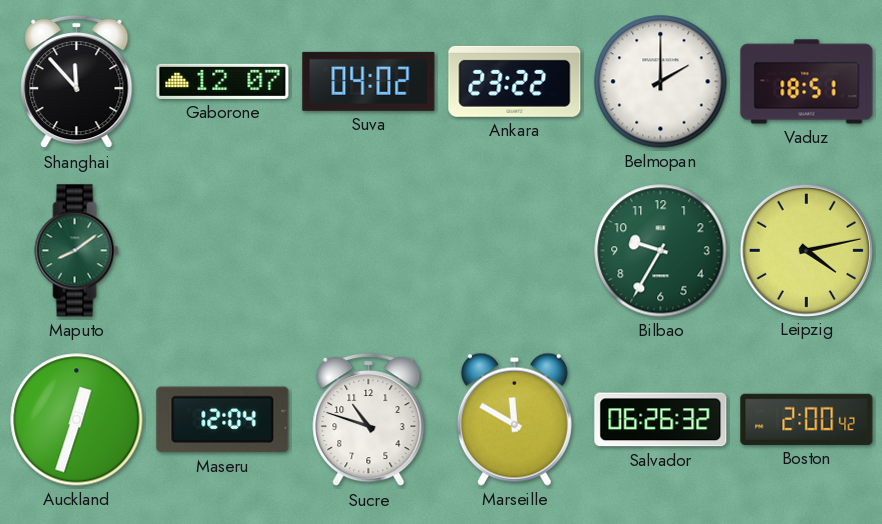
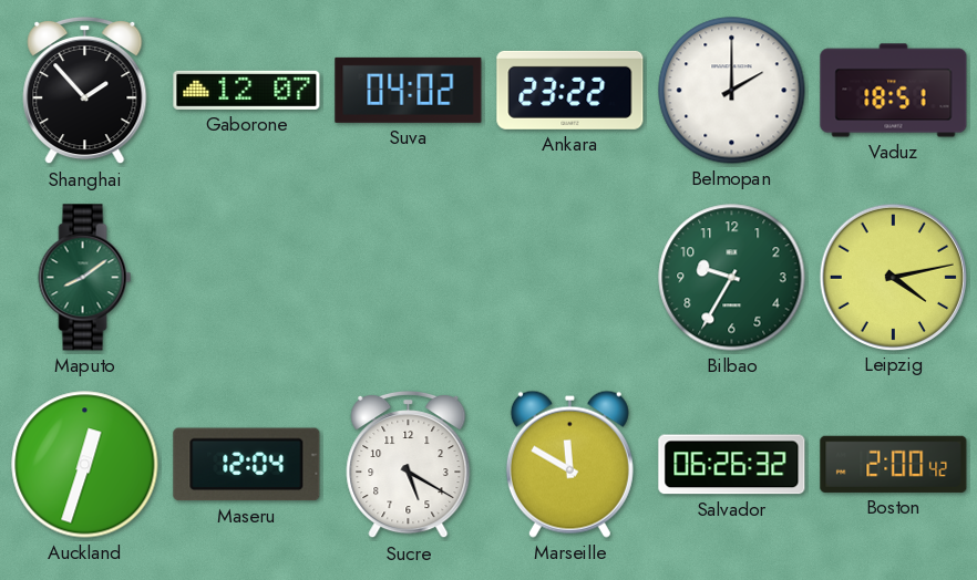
Shanghai: 11:53 -> 1:53
Sucre: 10:48 -> 5:20
